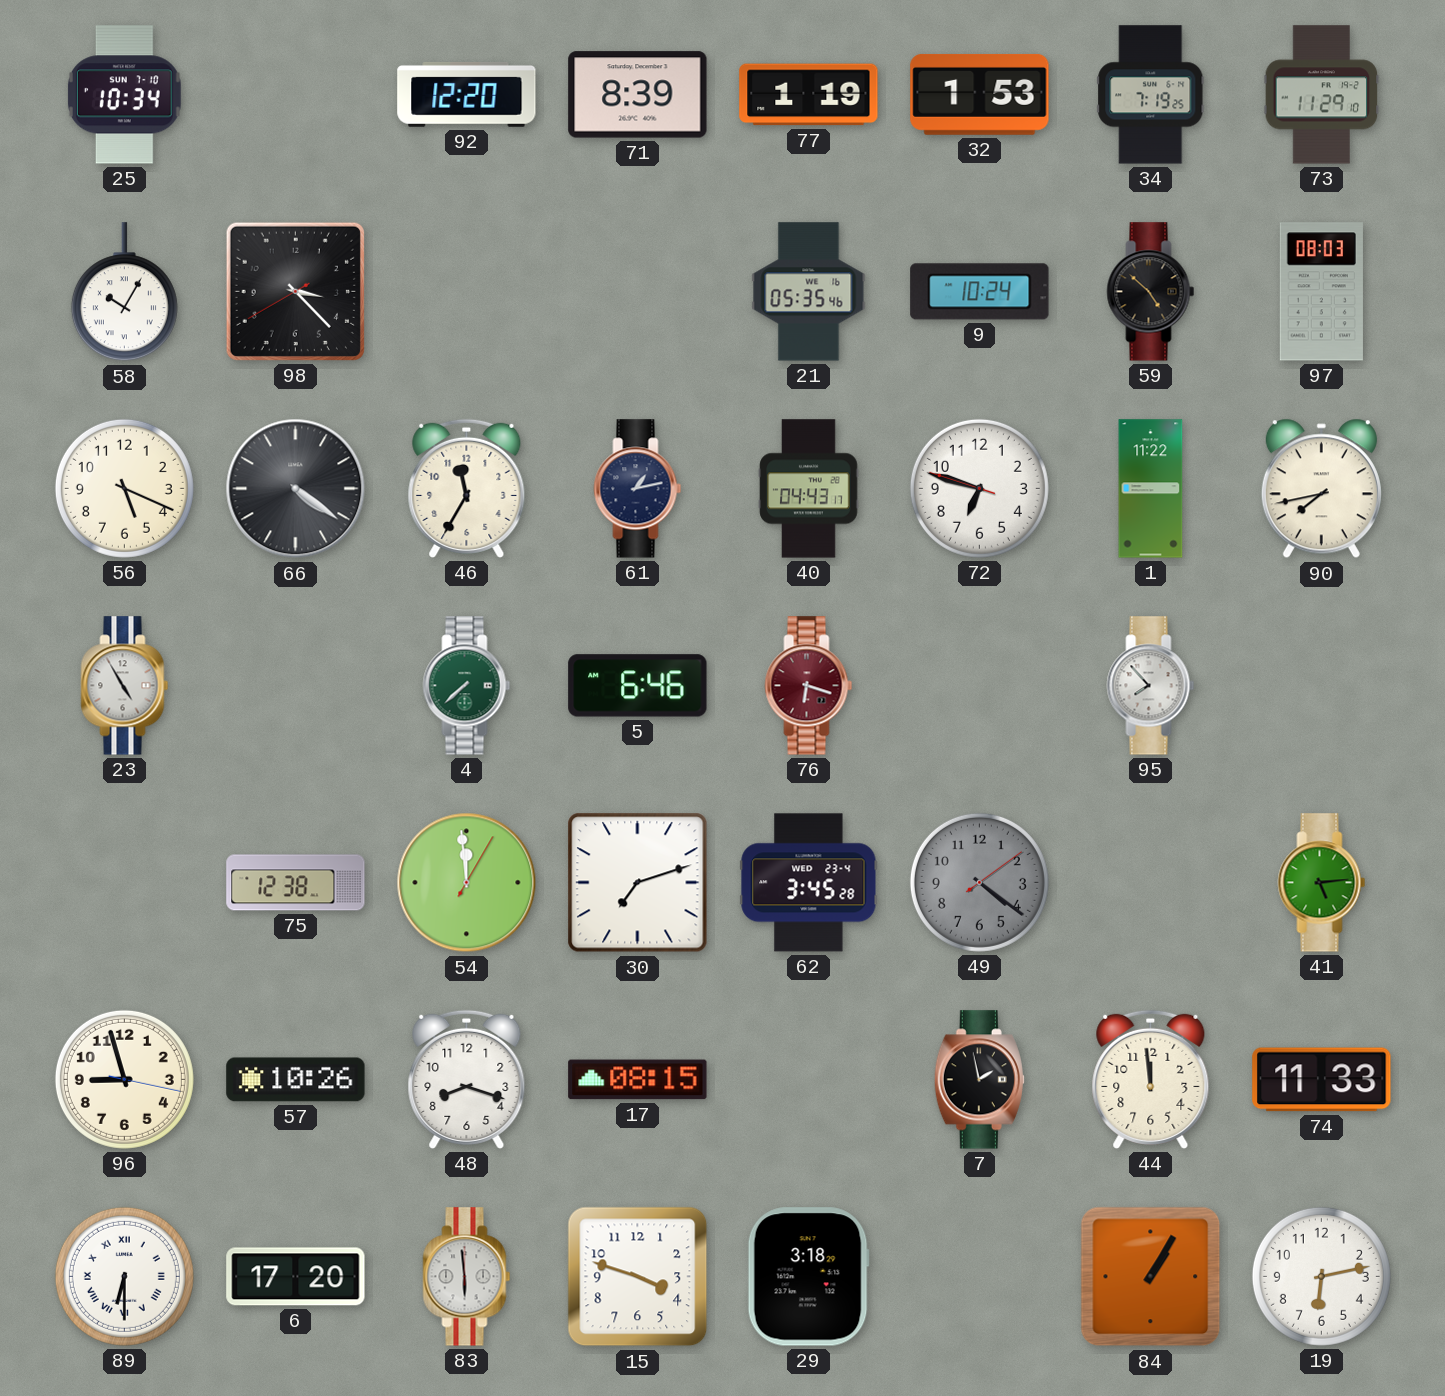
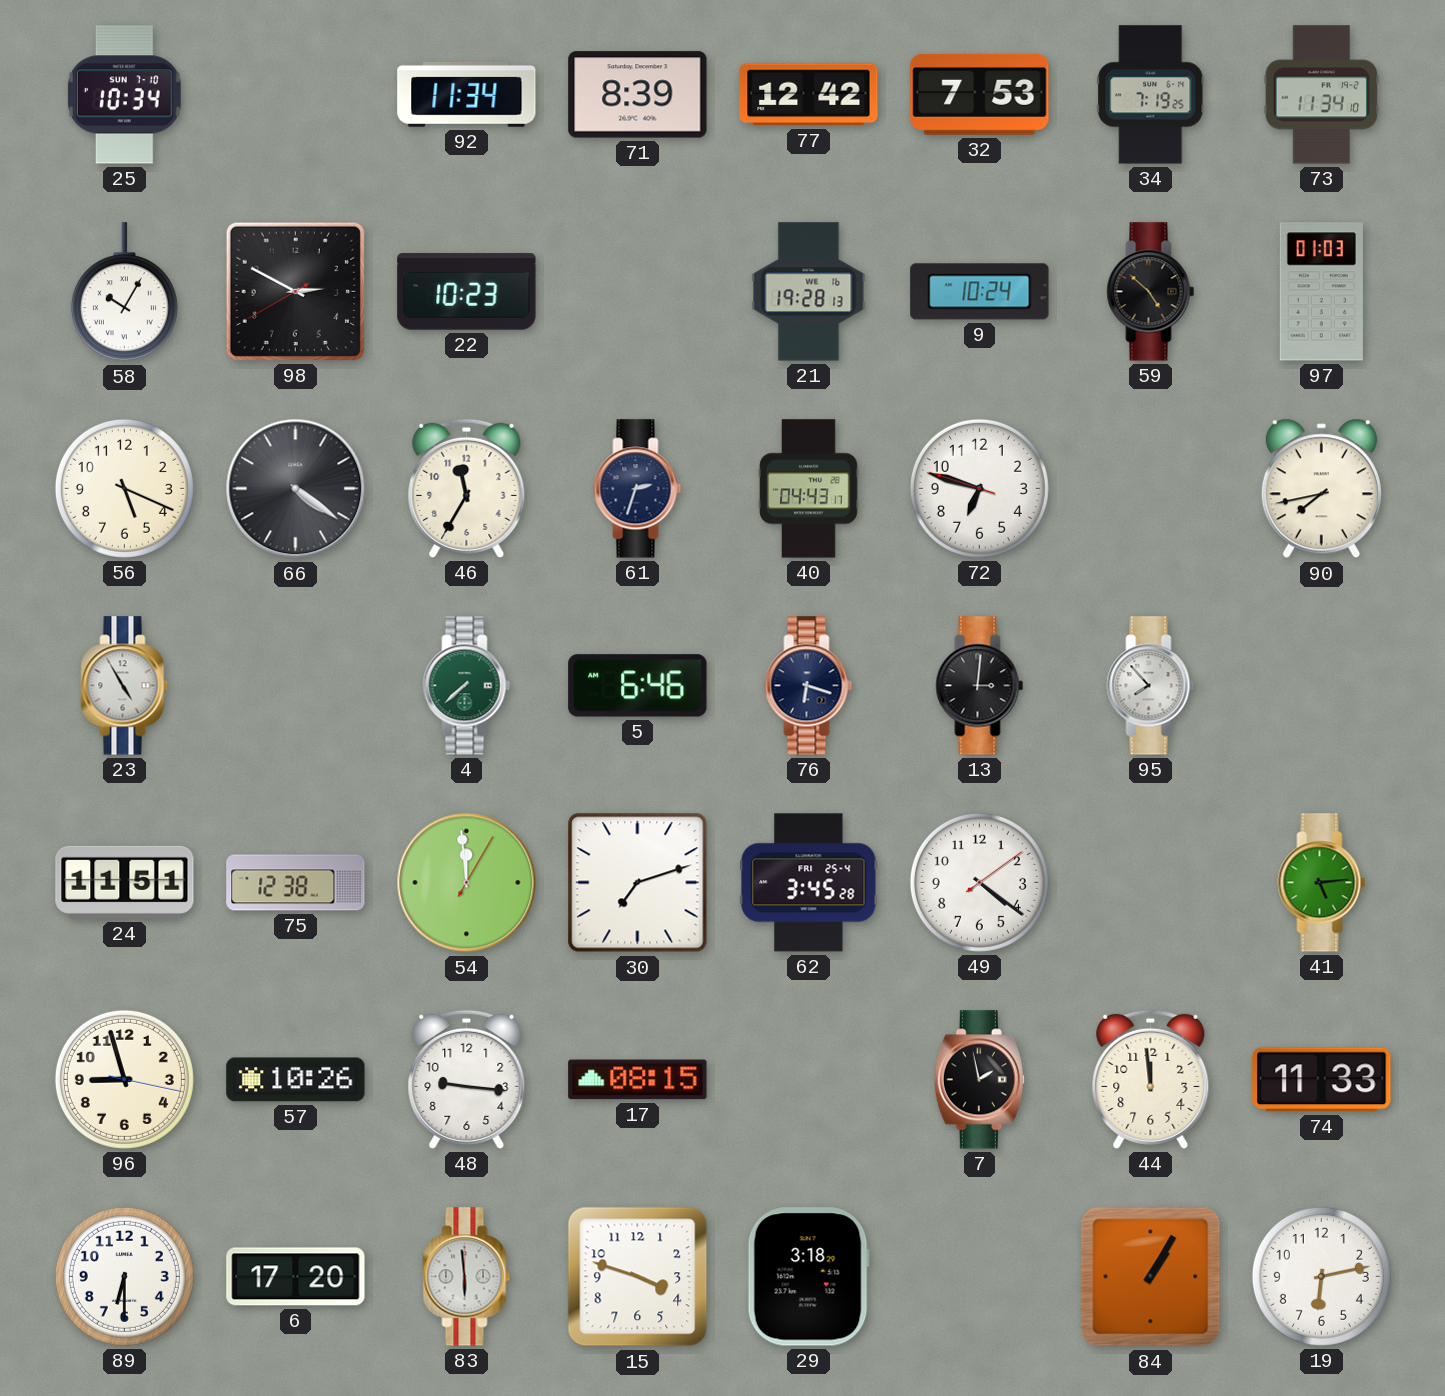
92: 12:20 -> 11:34
77: 1:19 -> 12:42
32: 1:53 -> 7:53
73: 11:29 -> 11:34
98: 3:22 -> 2:49
22: none -> 10:23
21: 05:35 -> 19:28
97: 08:03 -> 01:03
61: 1:13 -> 2:33
1: 11:22 -> none
76 dial: burgundy -> navy
13: none -> 3:01
24: none -> 11:51
62 date: WED 23-4 -> FRI 25-4
49 dial: grey -> white
48: 8:18 -> 9:16
89 numerals: Roman -> Arabic
